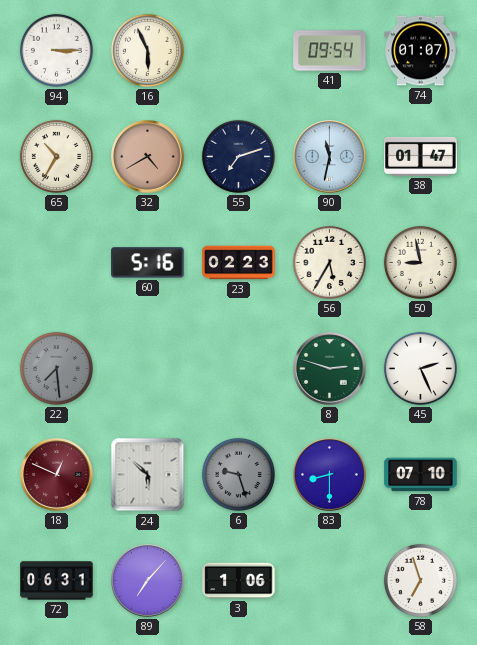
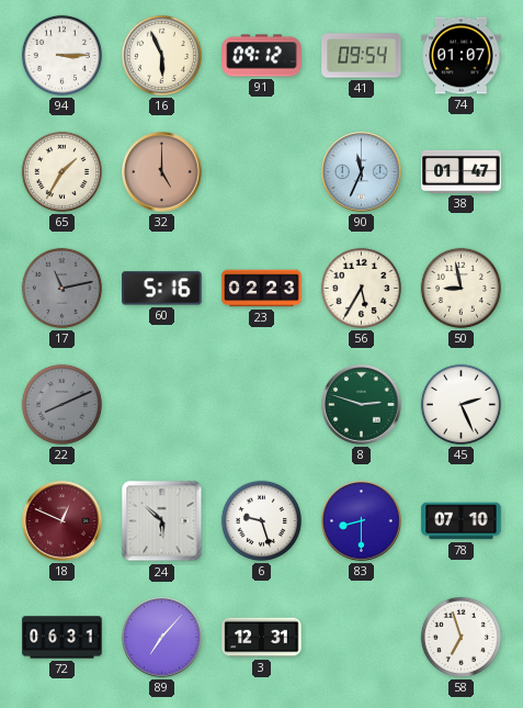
91: none -> 09:12
65: 10:35 -> 1:35
32: 4:40 -> 5:00
55: 7:12 -> none
90: 11:32 -> 11:34
17: none -> 11:13
22: 7:29 -> 8:11
6 dial: grey -> white
3: 1:06 -> 12:31
